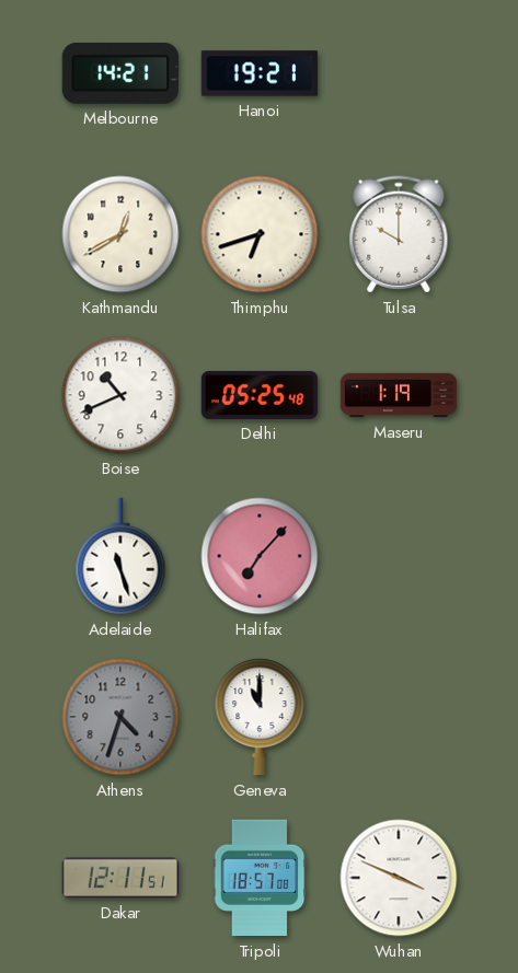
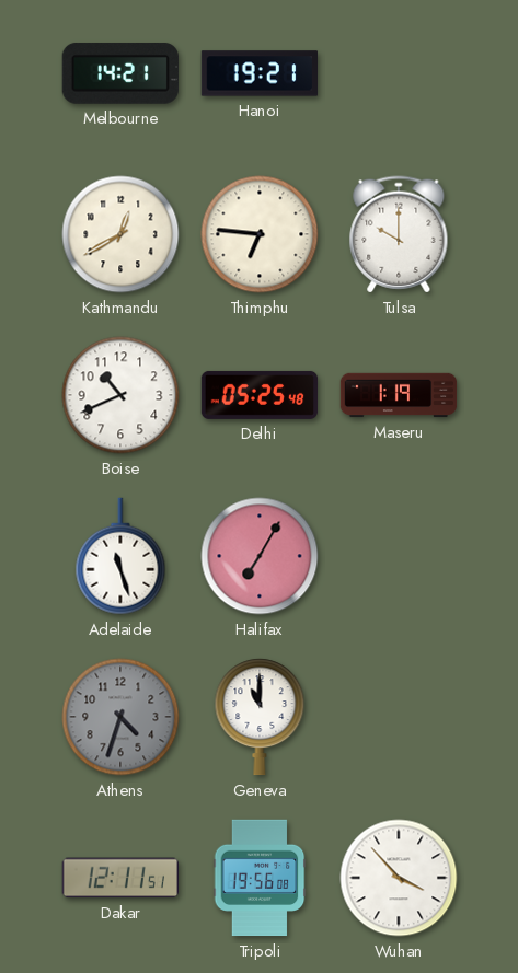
Thimphu: 6:42 -> 6:46
Halifax: 7:07 -> 7:05
Tripoli: 18:57 -> 19:56
Wuhan: 3:49 -> 3:53
